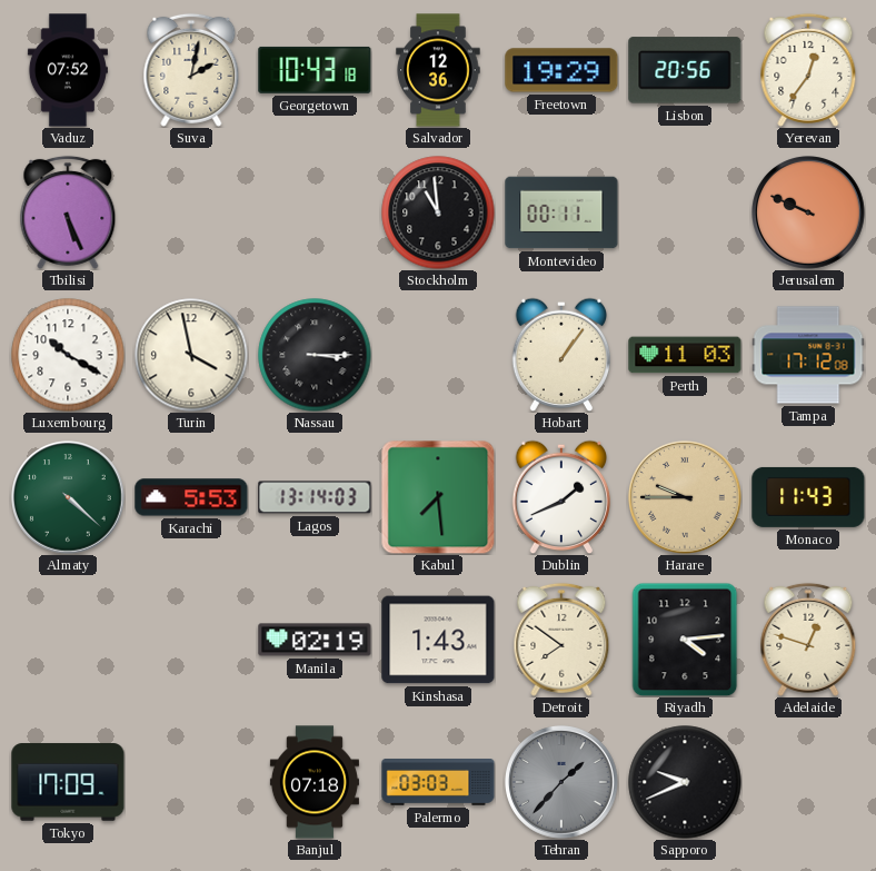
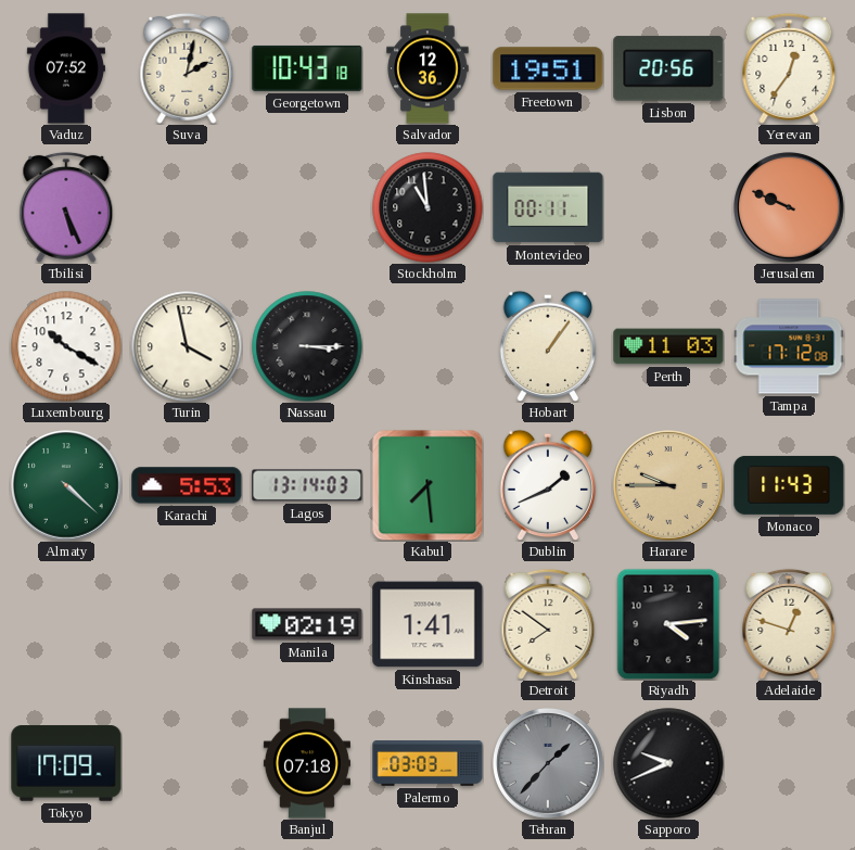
Freetown: 19:29 -> 19:51
Kinshasa: 1:43 -> 1:41
